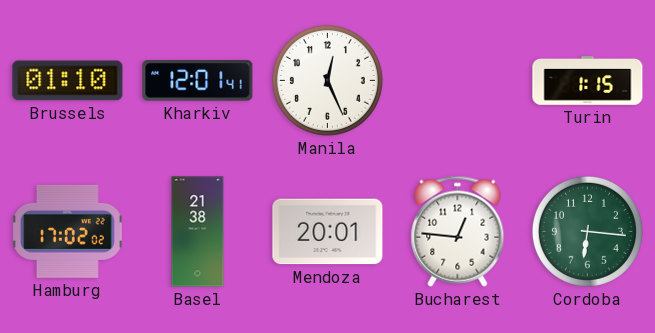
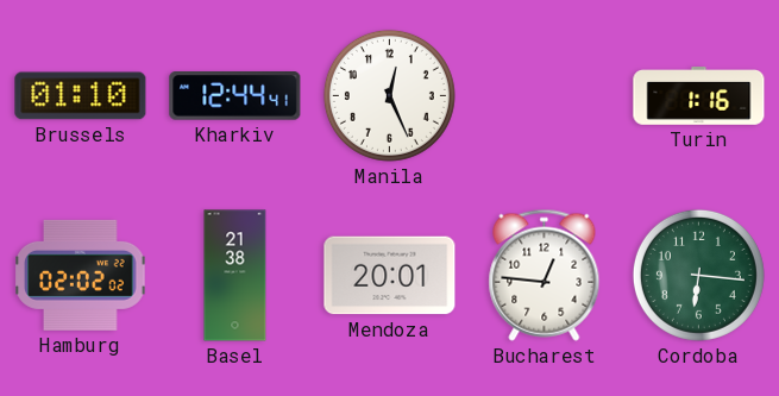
Kharkiv: 12:01 -> 12:44
Turin: 1:15 -> 1:16
Hamburg: 17:02 -> 02:02
